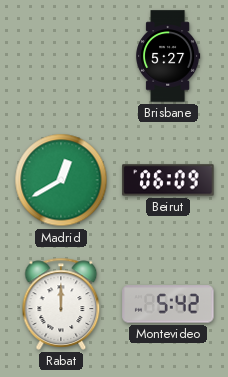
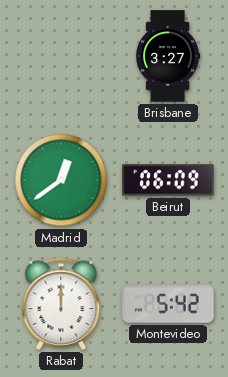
Brisbane: 5:27 -> 3:27
Madrid: 12:40 -> 12:39
